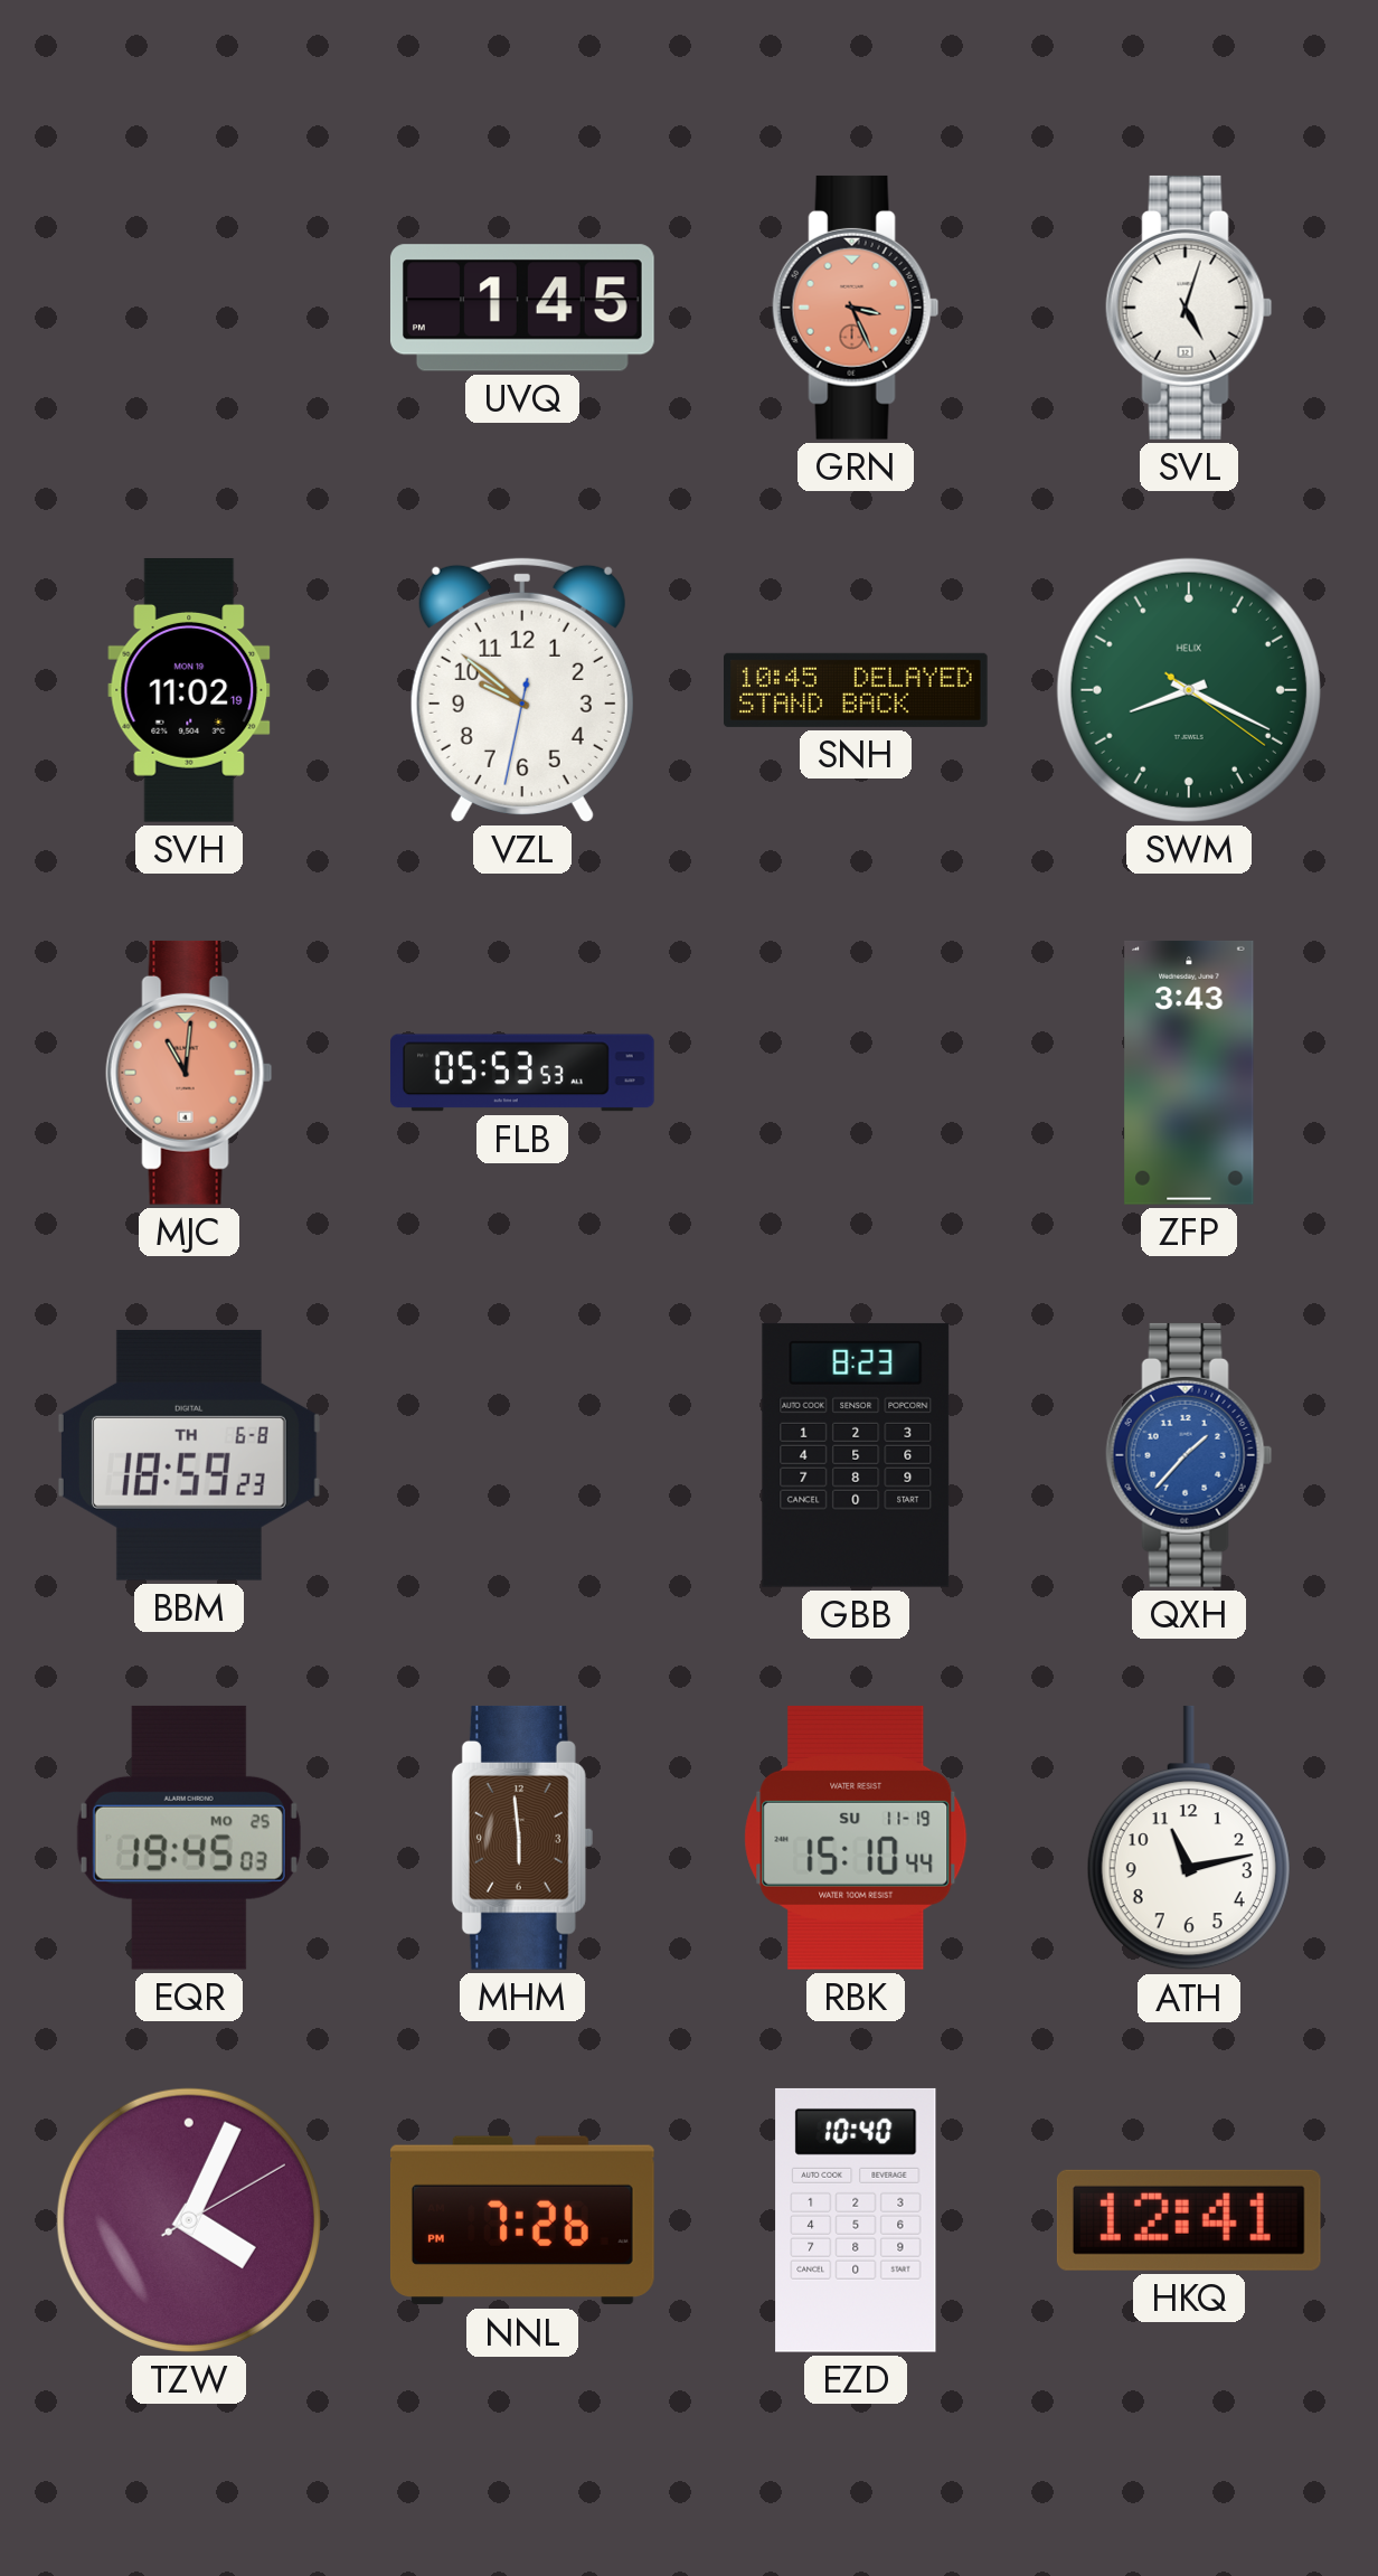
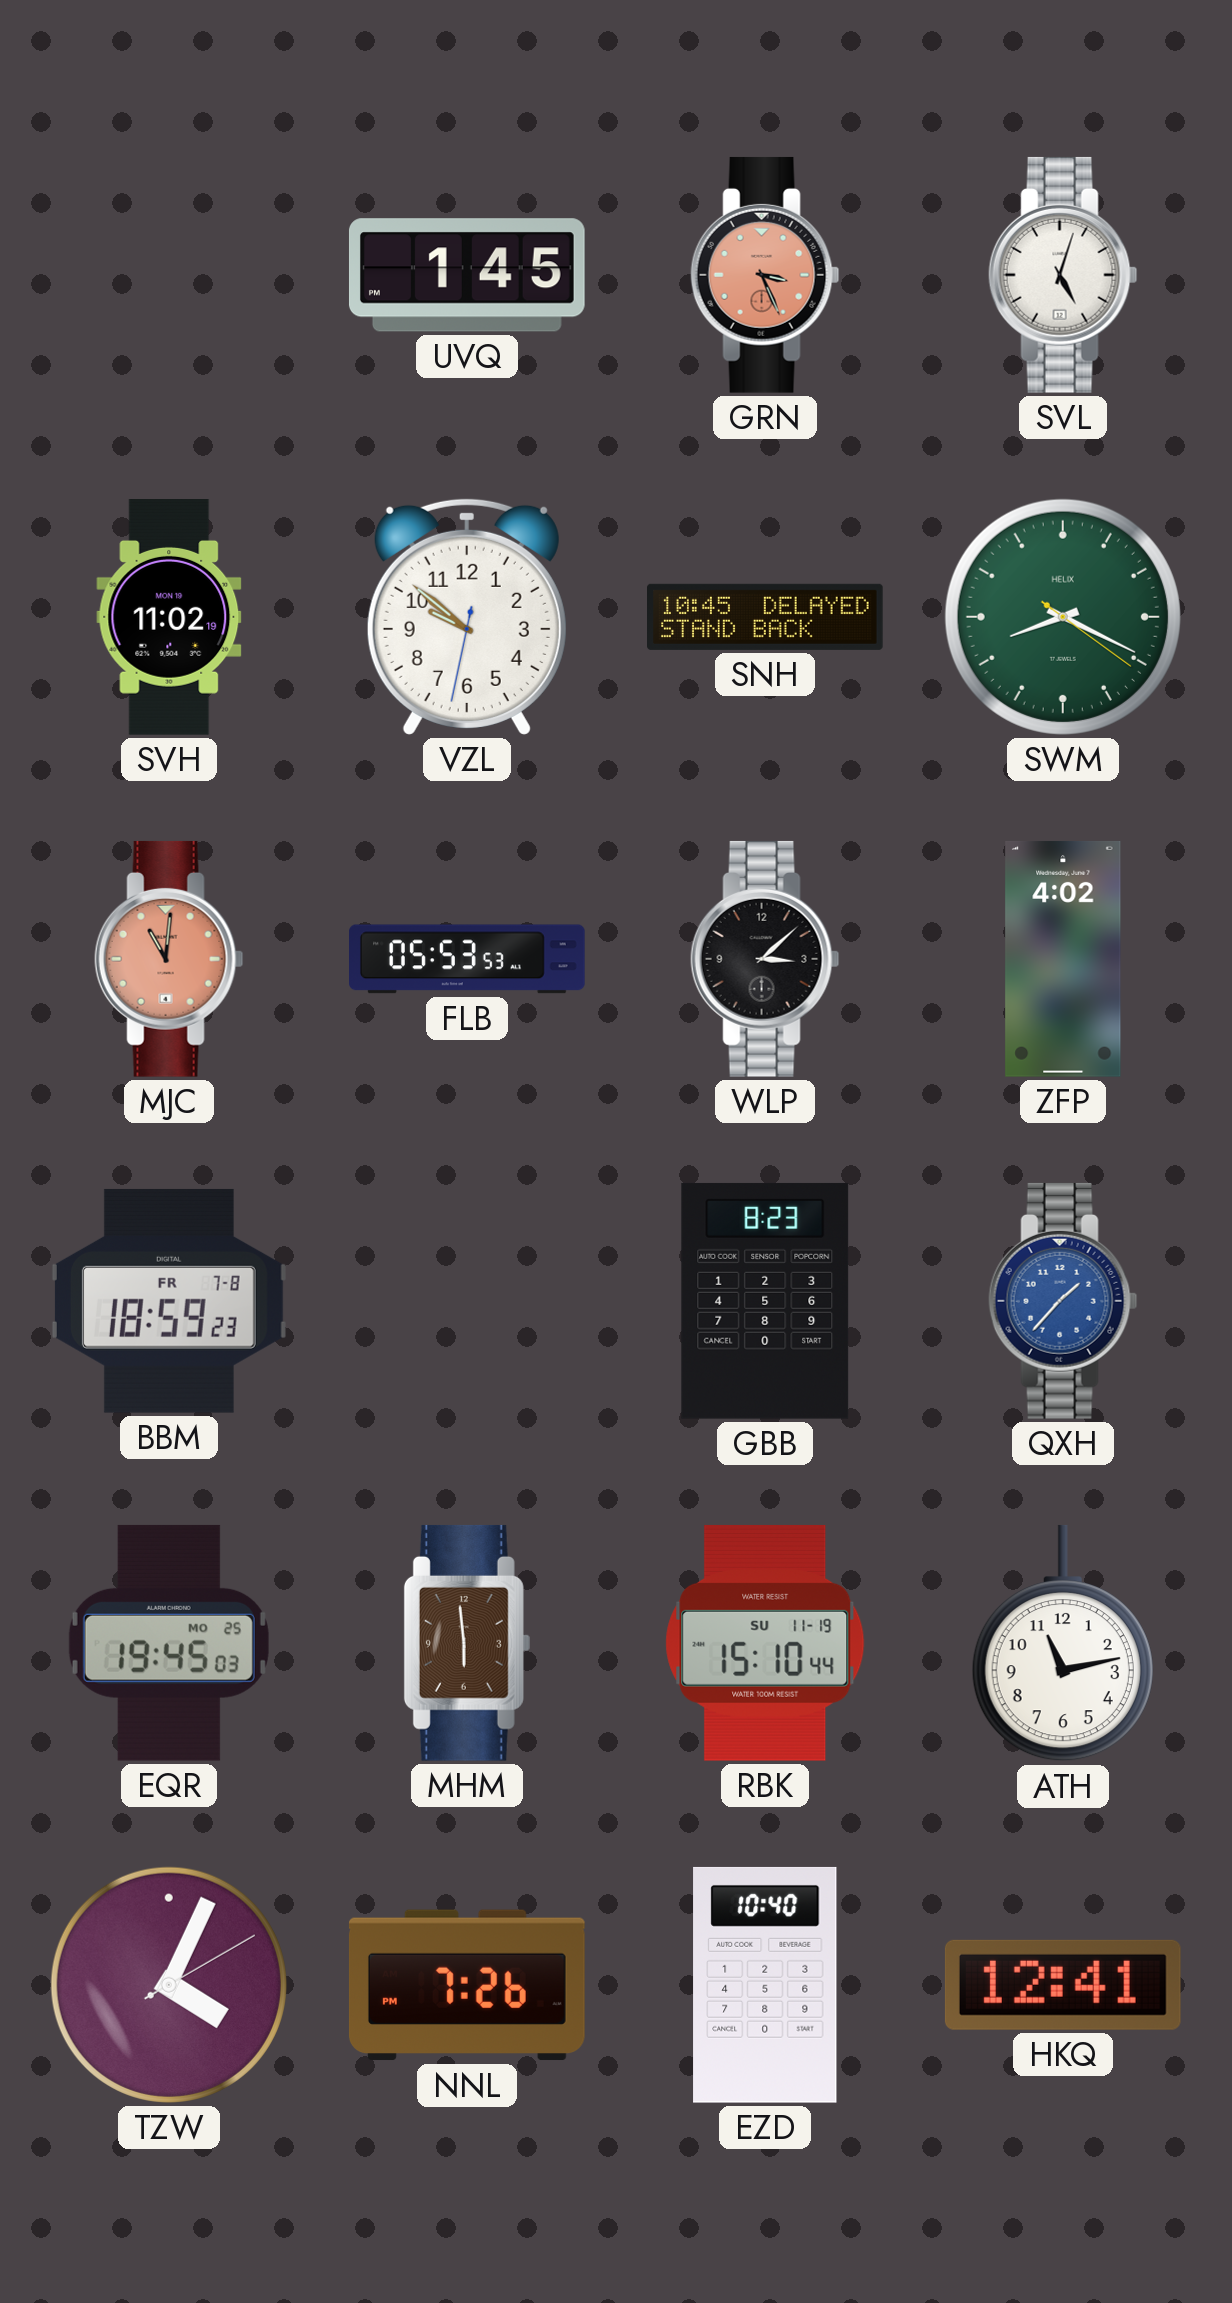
WLP: none -> 3:08
ZFP: 3:43 -> 4:02
BBM date: TH 6-8 -> FR 7-8
